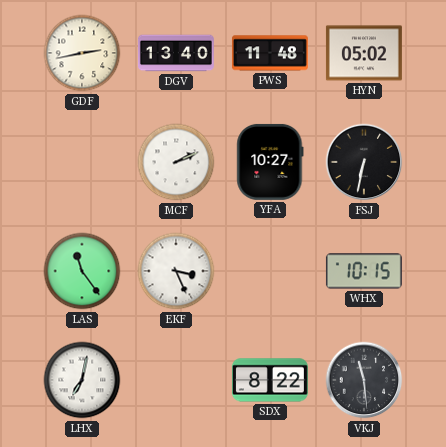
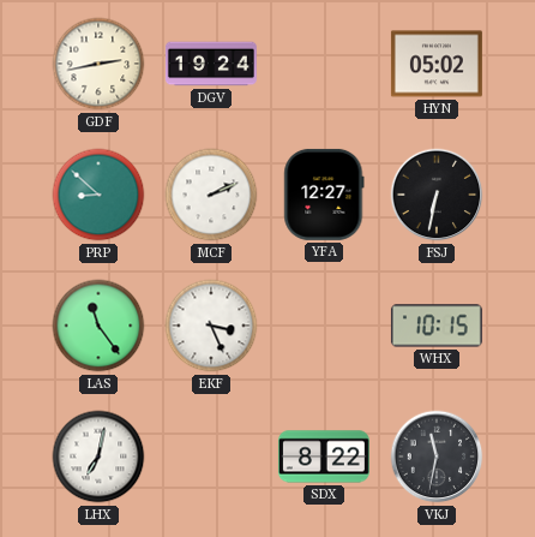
DGV: 13:40 -> 19:24
PWS: 11:48 -> none
PRP: none -> 8:52
YFA: 10:27 -> 12:27
VKJ: 11:29 -> 11:32
